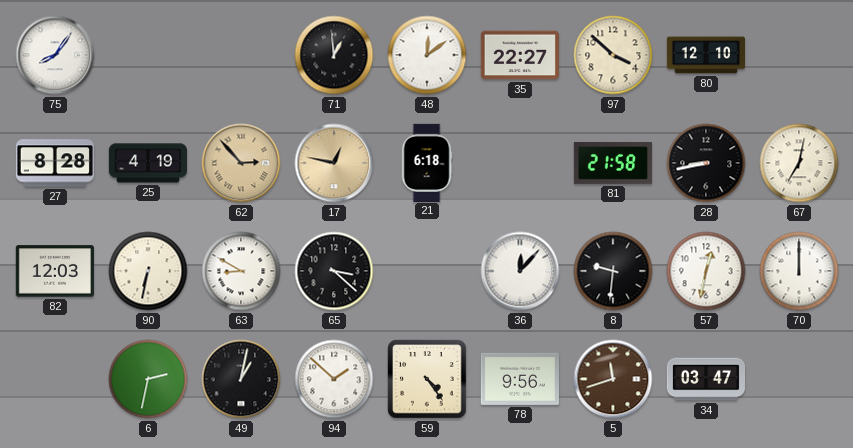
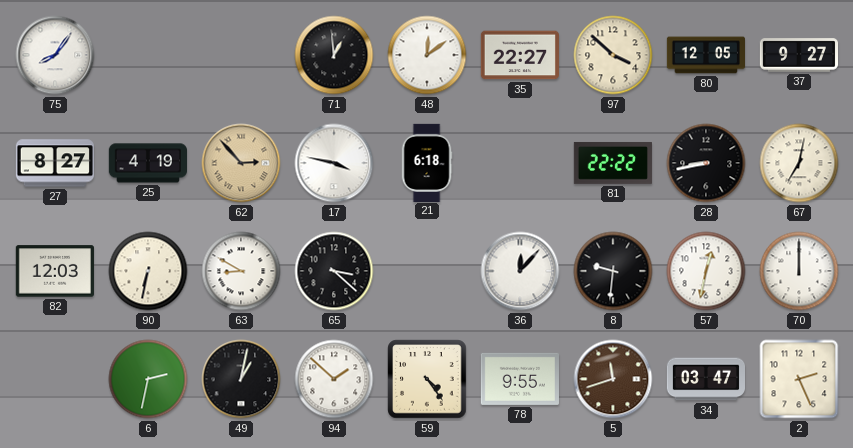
80: 12:10 -> 12:05
37: none -> 9:27
27: 8:28 -> 8:27
17: 12:47 -> 3:47
17 dial: champagne -> white
81: 21:58 -> 22:22
78: 9:56 -> 9:55
2: none -> 2:26
